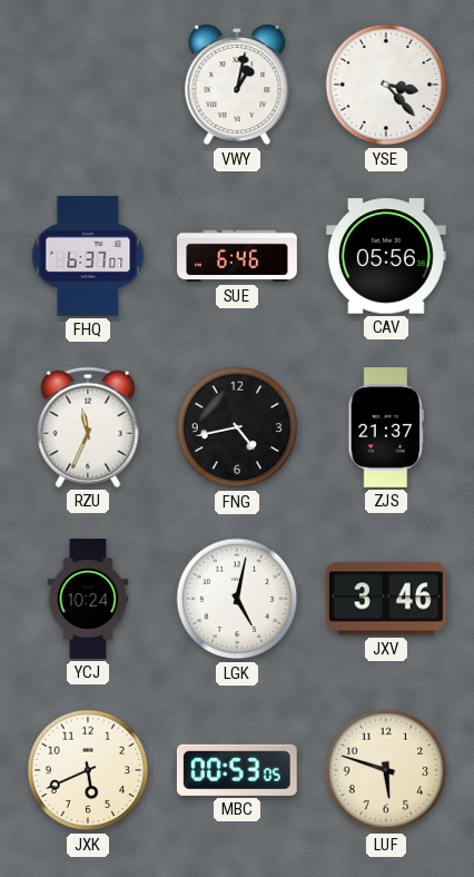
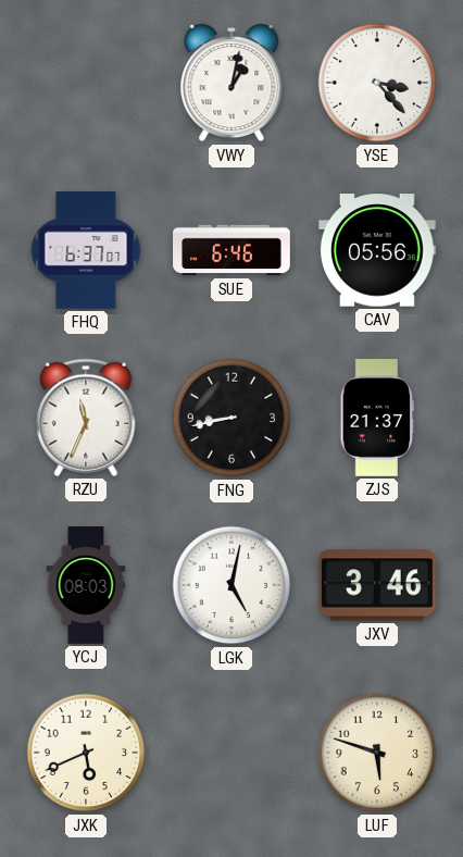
FNG: 4:43 -> 8:43
YCJ: 10:24 -> 08:03
MBC: 00:53 -> none
